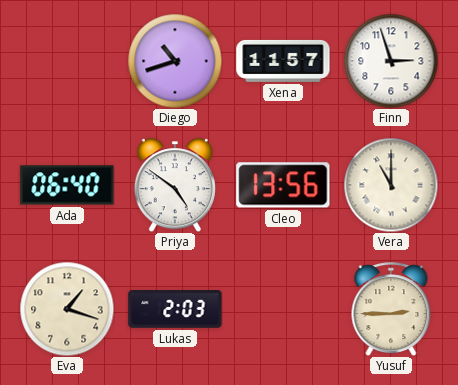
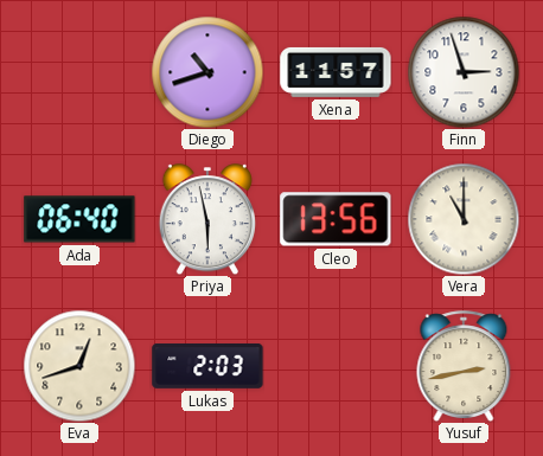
Priya: 4:51 -> 5:58
Eva: 1:18 -> 12:42
Yusuf: 2:45 -> 2:43
